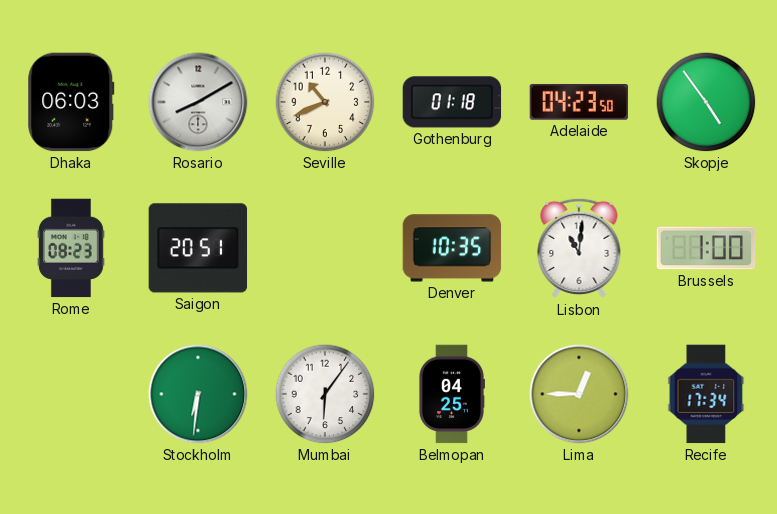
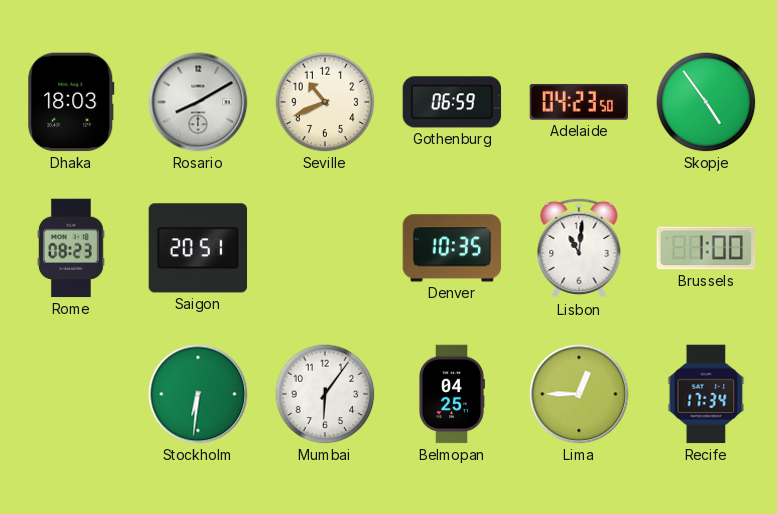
Dhaka: 06:03 -> 18:03
Gothenburg: 01:18 -> 06:59
